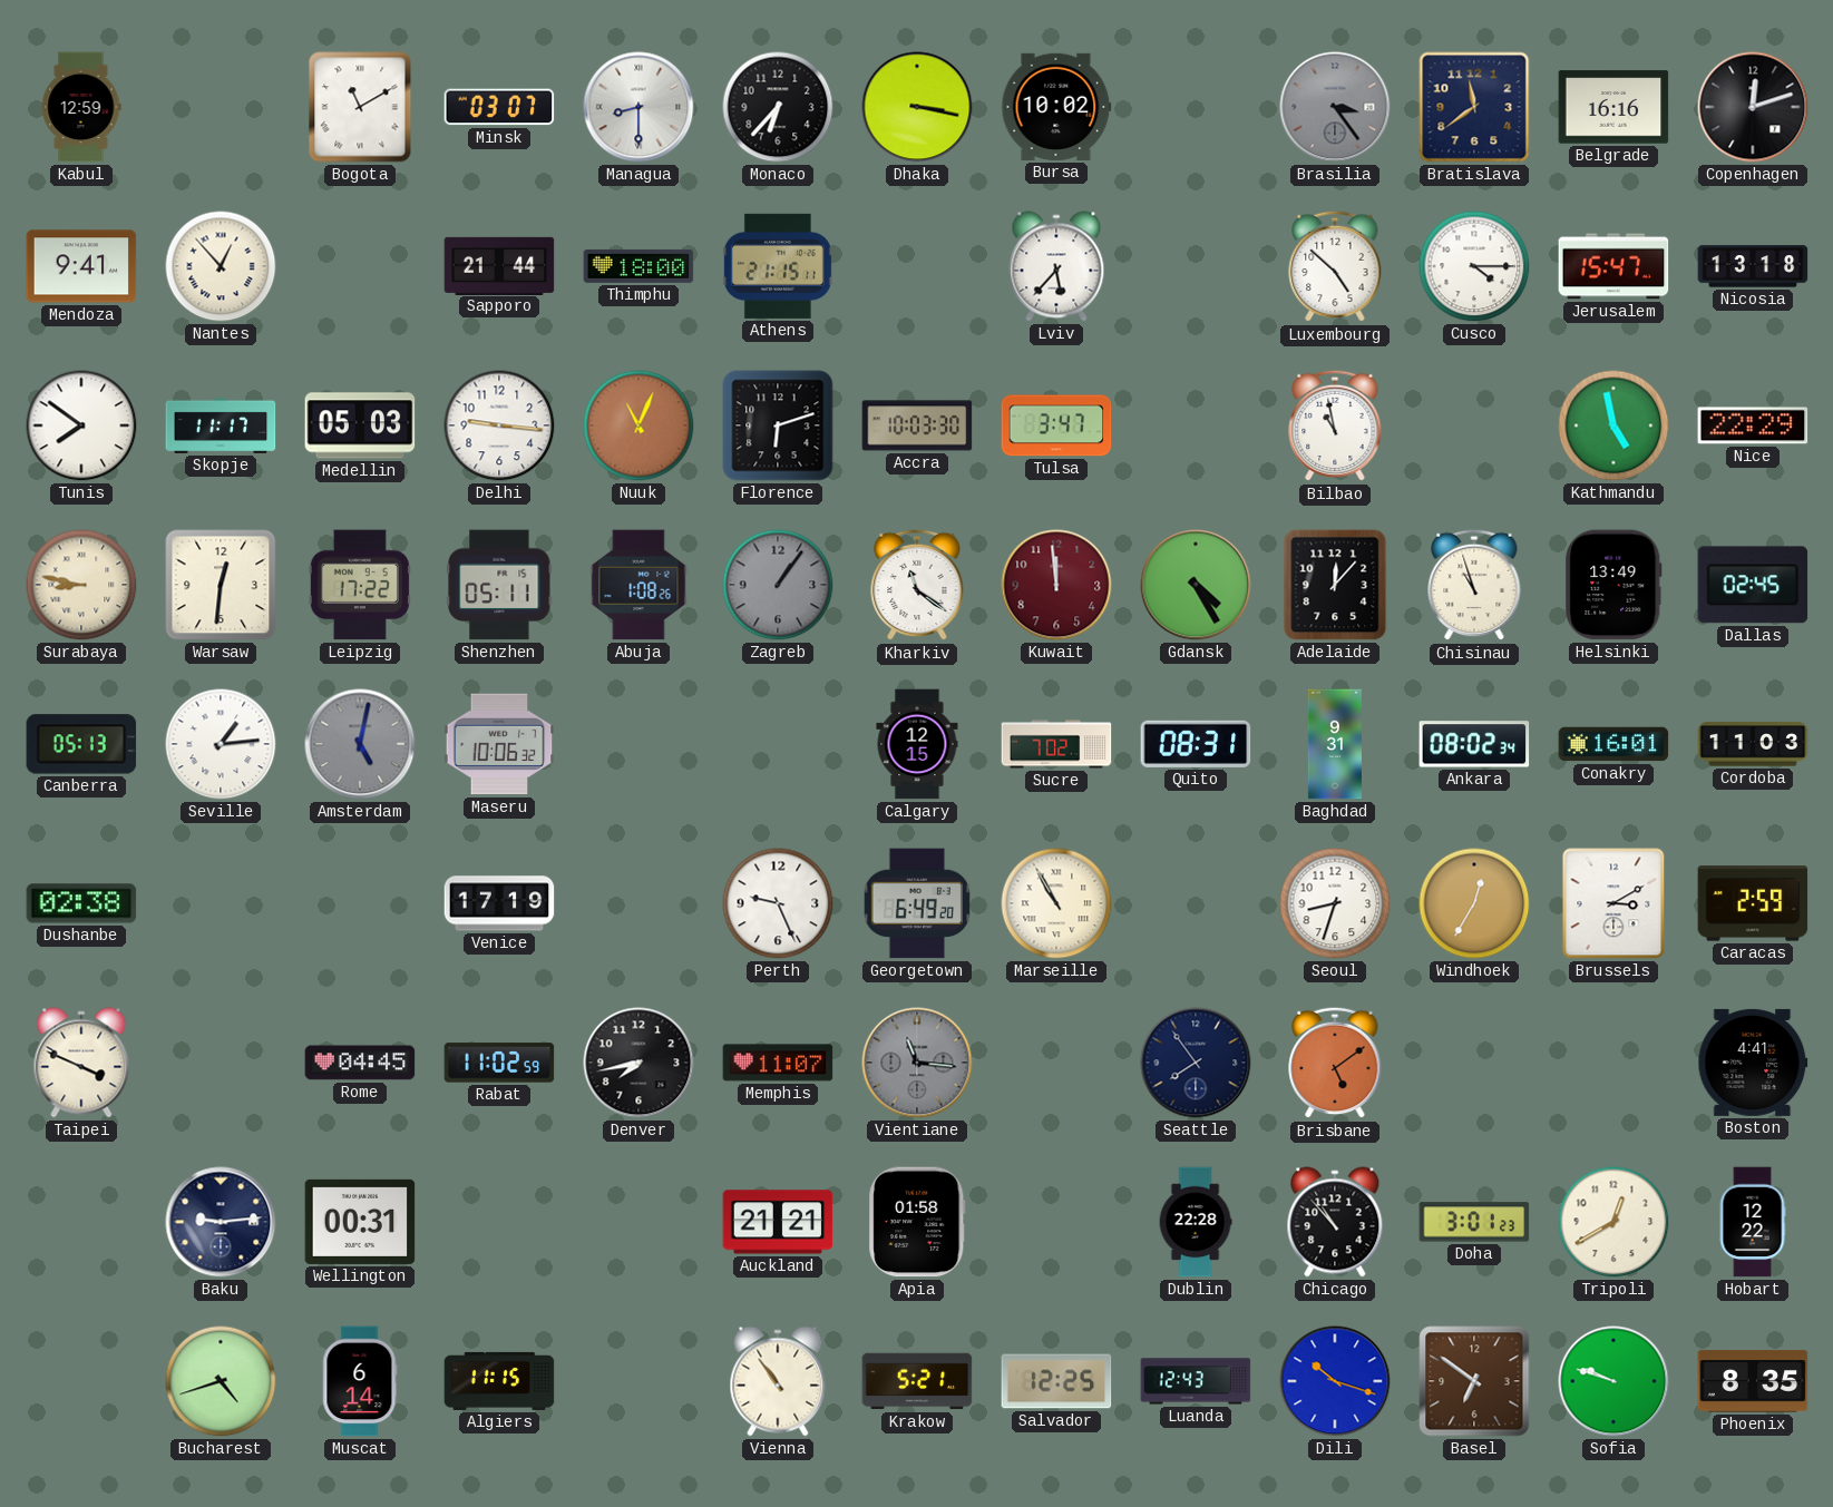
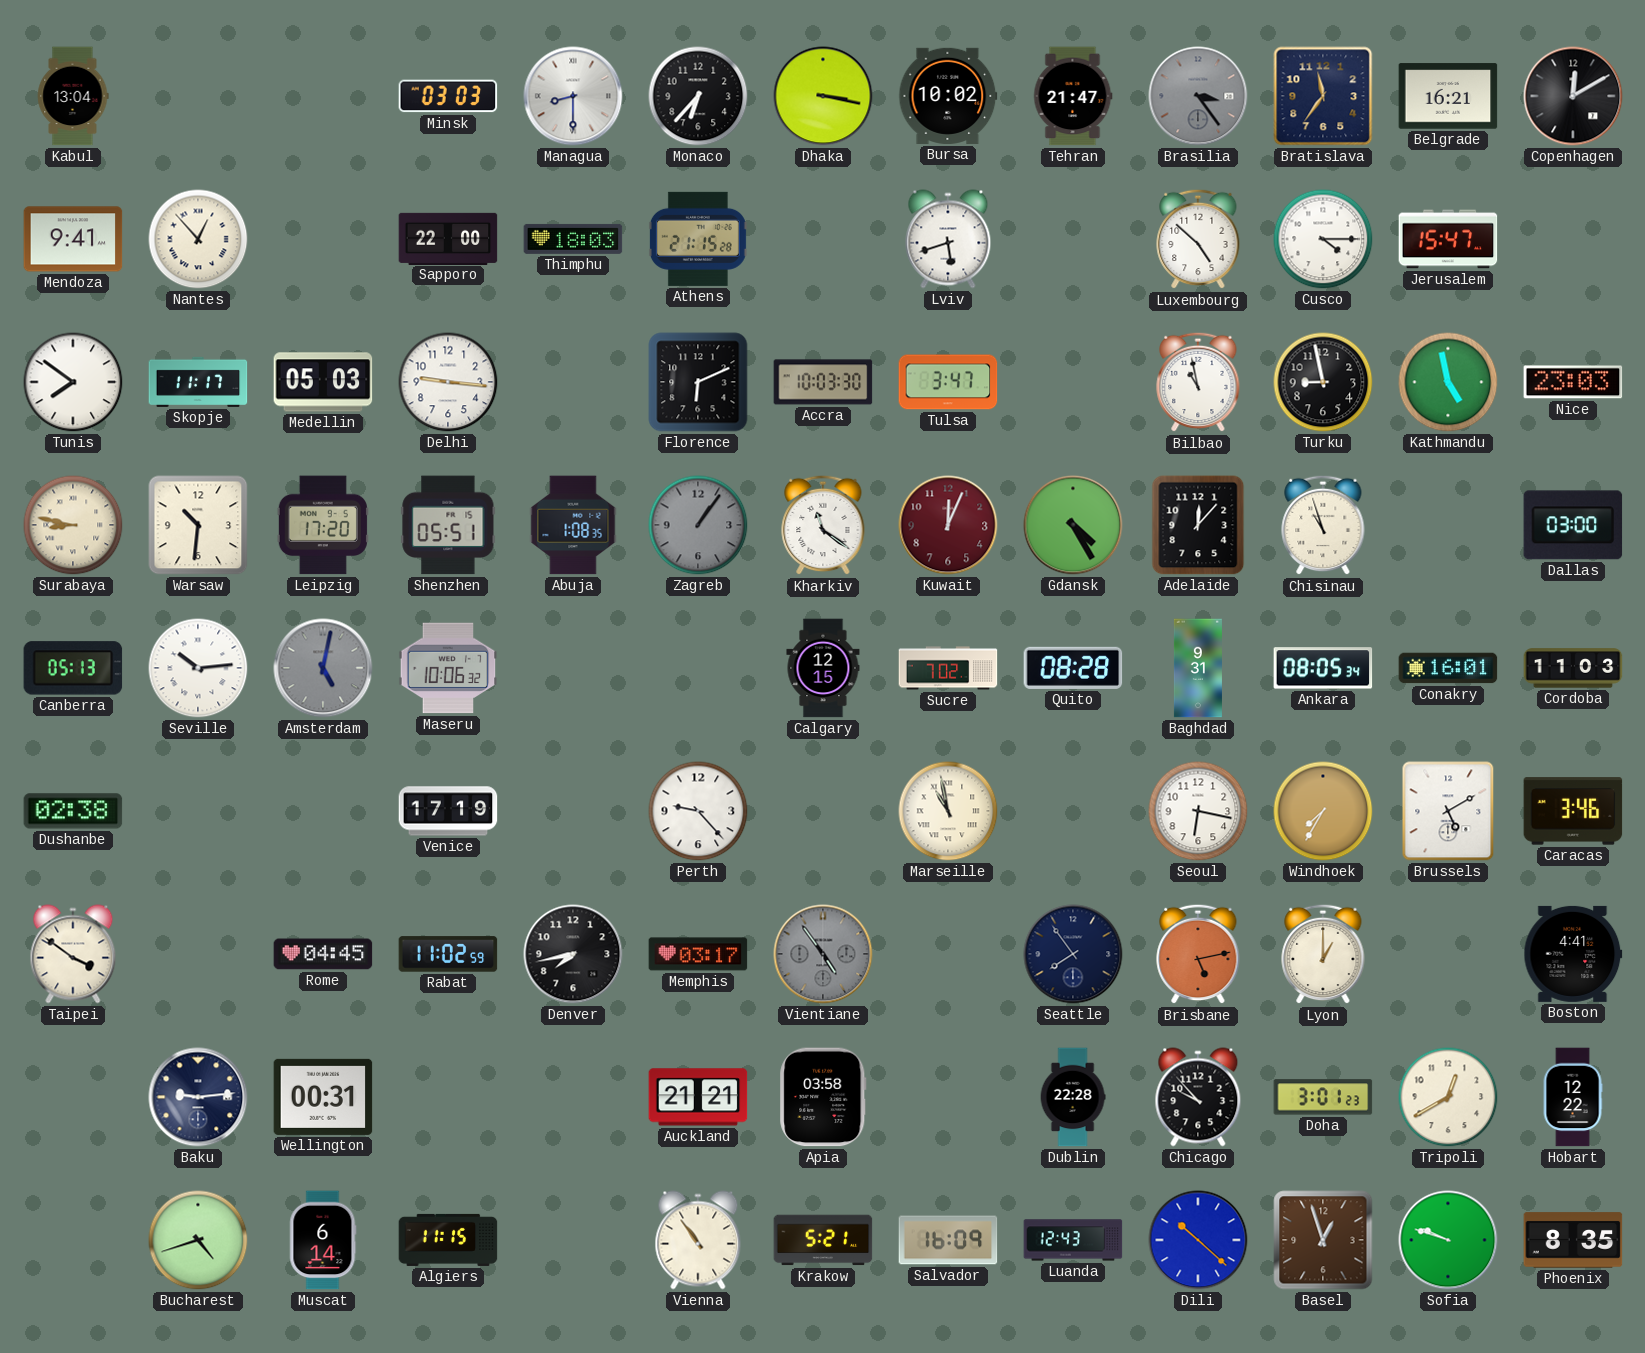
Kabul: 12:59 -> 13:04
Bogota: 11:10 -> none
Minsk: 03:07 -> 03:03
Tehran: none -> 21:47
Bratislava: 11:39 -> 11:36
Belgrade: 16:16 -> 16:21
Copenhagen: 12:12 -> 12:10
Sapporo: 21:44 -> 22:00
Thimphu: 18:00 -> 18:03
Athens: 21:15:11 -> 21:15:28
Lviv: 5:37 -> 5:42
Nicosia: 13:18 -> none
Nuuk: 11:04 -> none
Florence: 6:12 -> 6:11
Turku: none -> 8:58
Nice: 22:29 -> 23:03
Warsaw: 12:31 -> 10:31
Leipzig: 17:22 -> 17:20
Shenzhen: 05:11 -> 05:51
Abuja: 1:08:26 -> 1:08:35
Kuwait: 11:59 -> 12:04
Helsinki: 13:49 -> none
Dallas: 02:45 -> 03:00
Seville: 1:14 -> 10:14
Quito: 08:31 -> 08:28
Ankara: 08:02 -> 08:05
Perth: 9:26 -> 9:23
Georgetown: 6:49 -> none
Marseille: 10:55 -> 10:58
Seoul: 8:33 -> 6:17
Windhoek: 12:35 -> 7:35
Brussels: 3:10 -> 5:10
Caracas: 2:59 -> 3:46
Taipei: 3:49 -> 3:51
Memphis: 11:07 -> 03:17
Vientiane: 11:16 -> 4:54
Brisbane: 5:09 -> 5:13
Lyon: none -> 1:00
Apia: 01:58 -> 03:58
Chicago: 10:53 -> 9:53
Salvador: 12:25 -> 16:09
Dili: 10:18 -> 10:22
Basel: 6:51 -> 12:57
